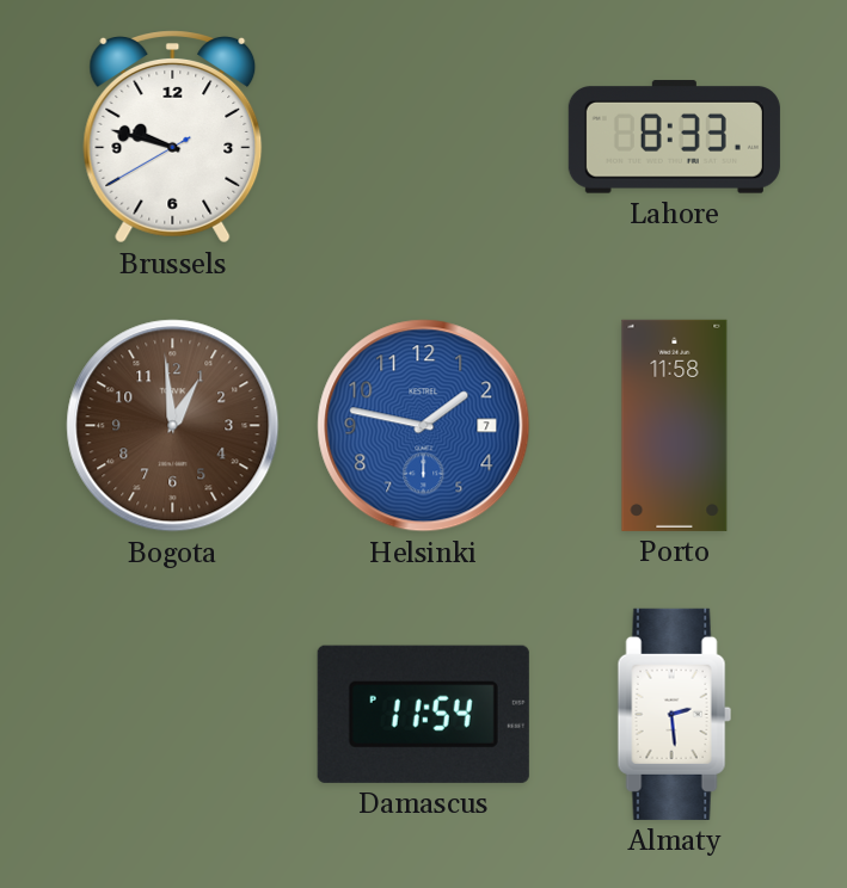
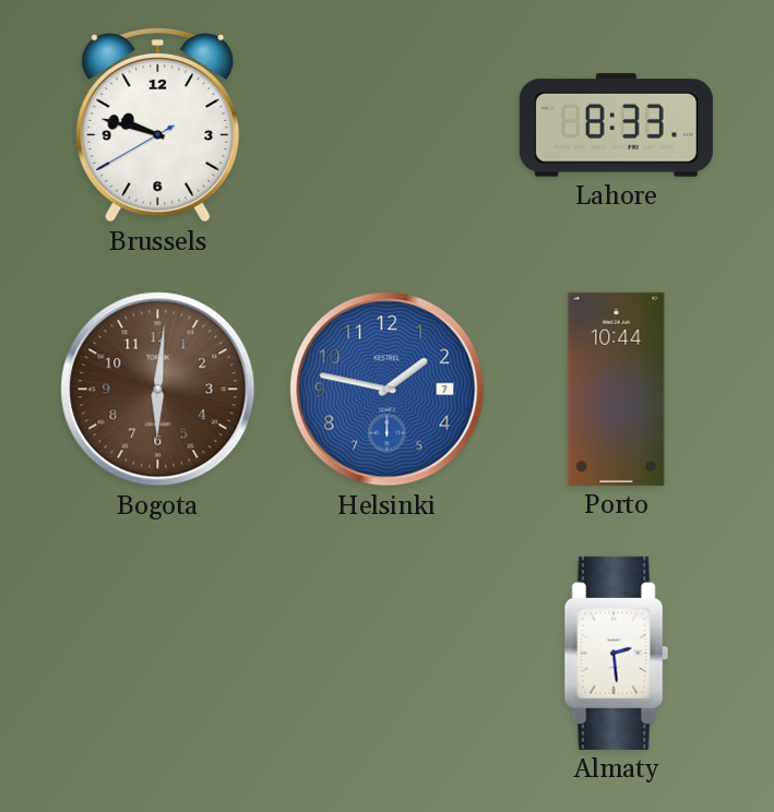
Bogota: 12:59 -> 6:01
Porto: 11:58 -> 10:44
Damascus: 11:54 -> none
